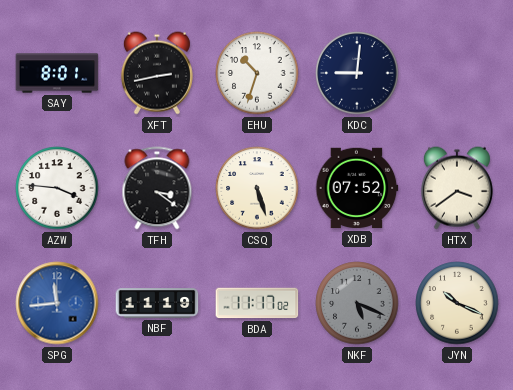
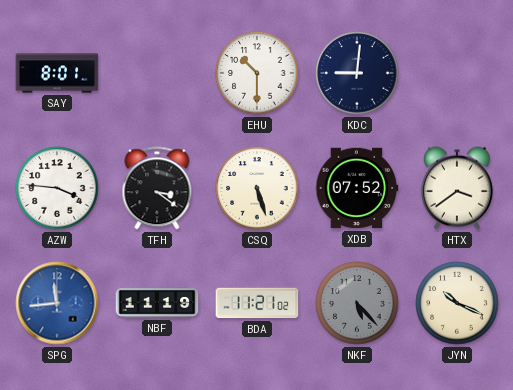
XFT: 2:43 -> none
EHU: 10:33 -> 10:30
BDA: 11:17 -> 11:21
NKF: 5:19 -> 5:23
